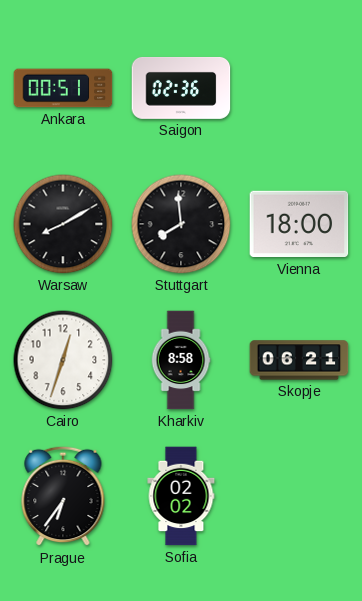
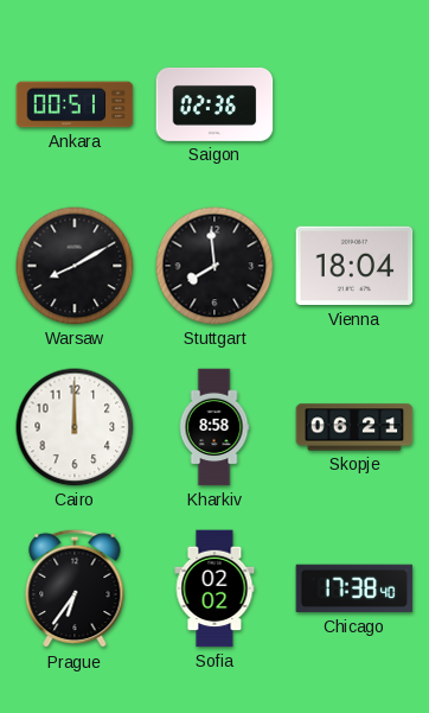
Vienna: 18:00 -> 18:04
Cairo: 12:33 -> 12:00
Chicago: none -> 17:38
